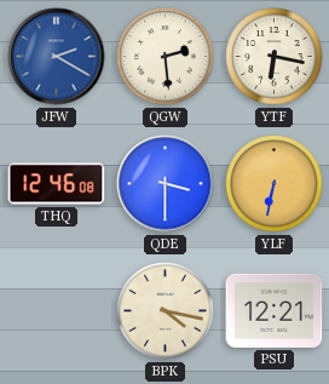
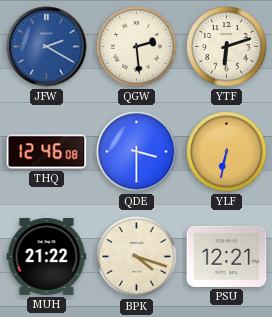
YTF: 6:17 -> 6:12
MUH: none -> 21:22
BPK: 4:17 -> 4:18
